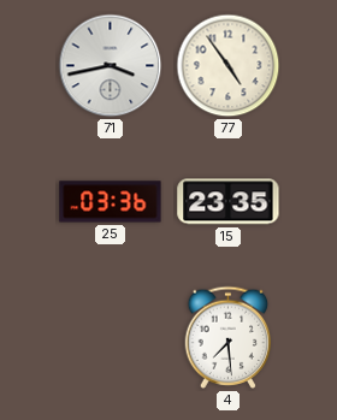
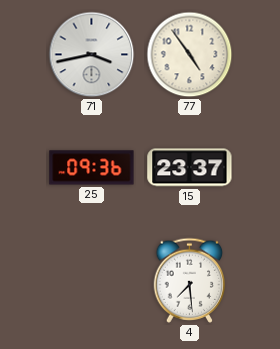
25: 03:36 -> 09:36
15: 23:35 -> 23:37
